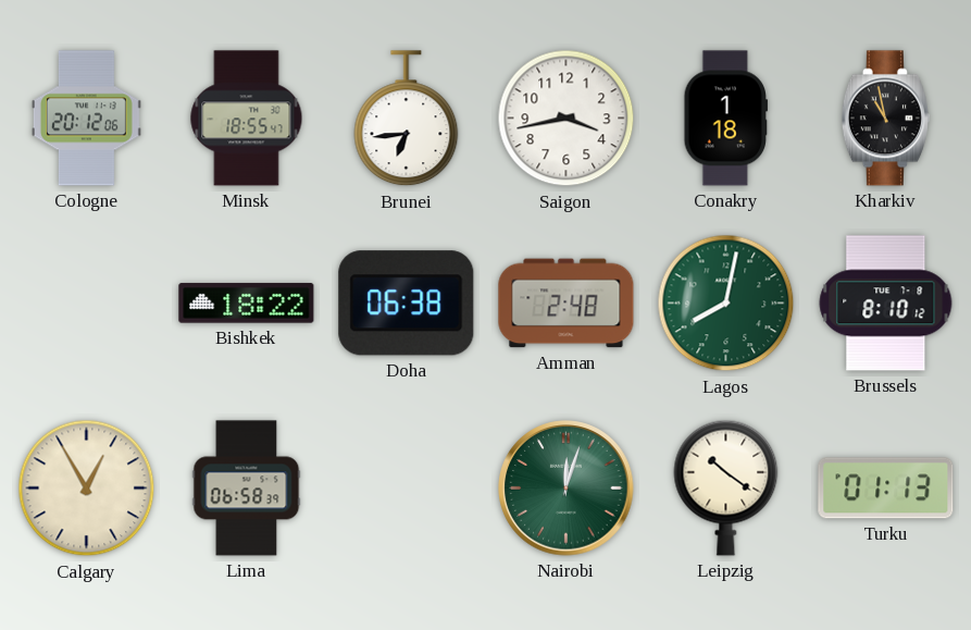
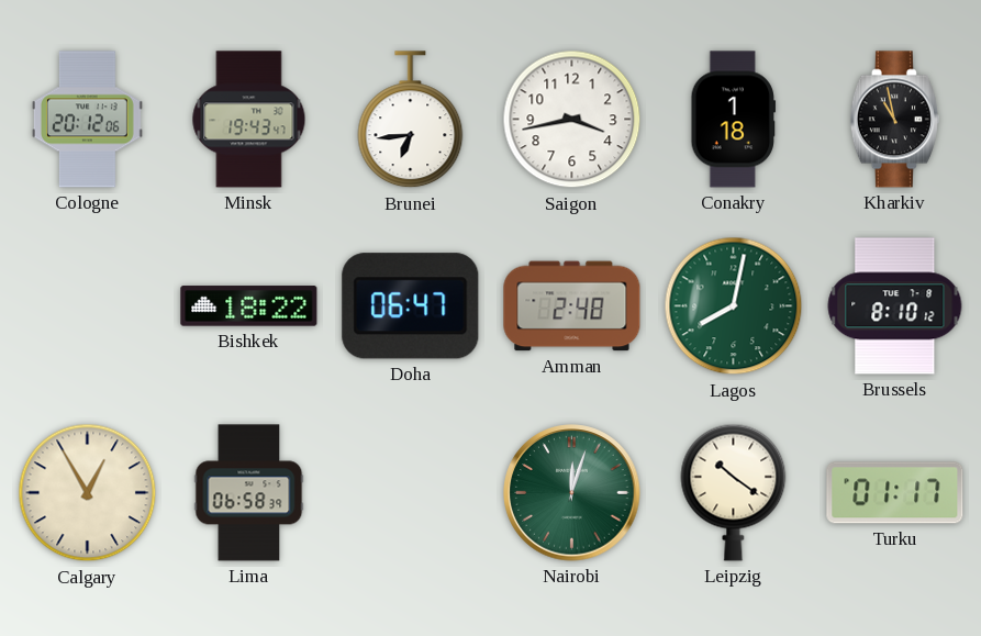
Minsk: 18:55 -> 19:43
Doha: 06:38 -> 06:47
Turku: 01:13 -> 01:17
